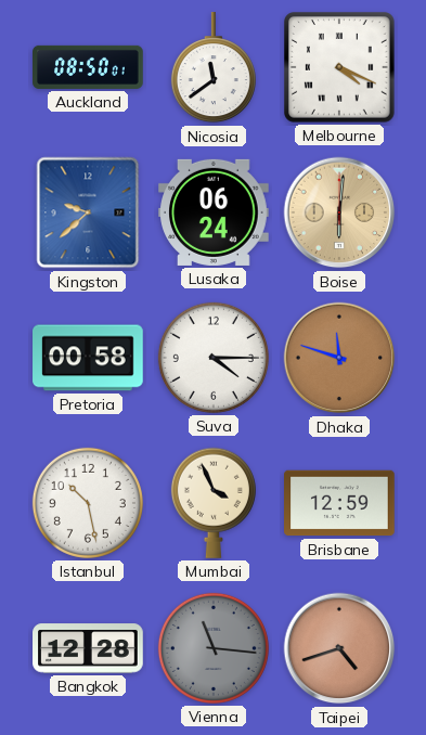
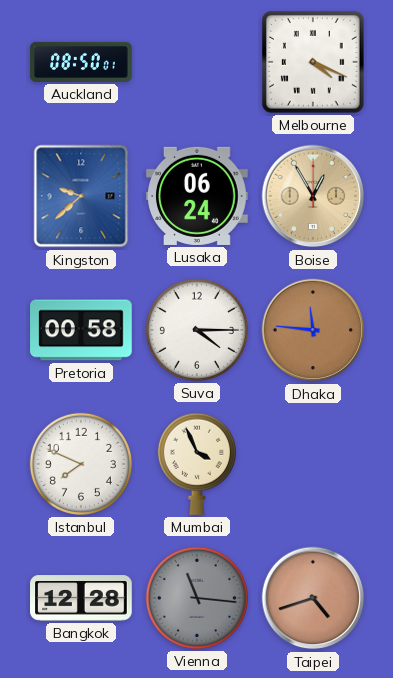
Nicosia: 11:39 -> none
Boise: 6:01 -> 12:55
Dhaka: 11:48 -> 11:46
Istanbul: 10:28 -> 7:49
Brisbane: 12:59 -> none
